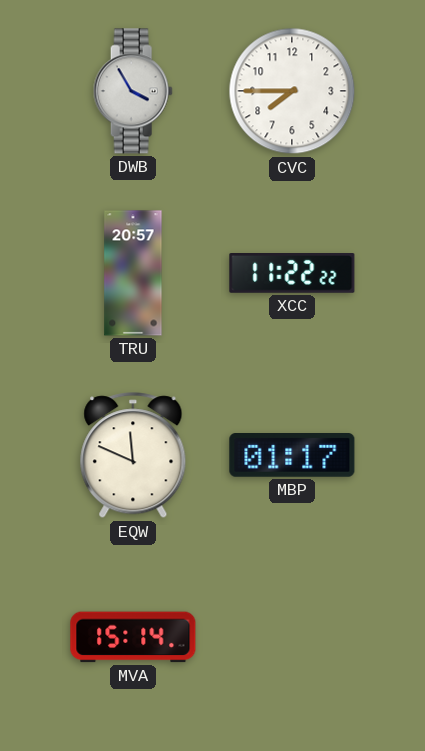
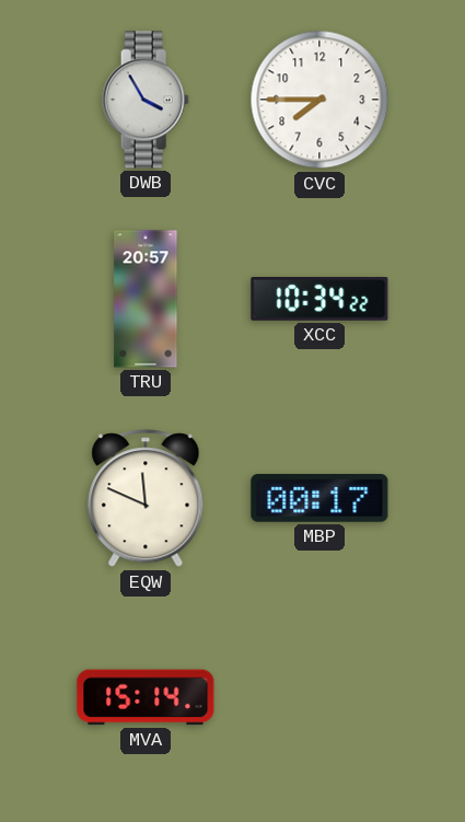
XCC: 11:22 -> 10:34
MBP: 01:17 -> 00:17
